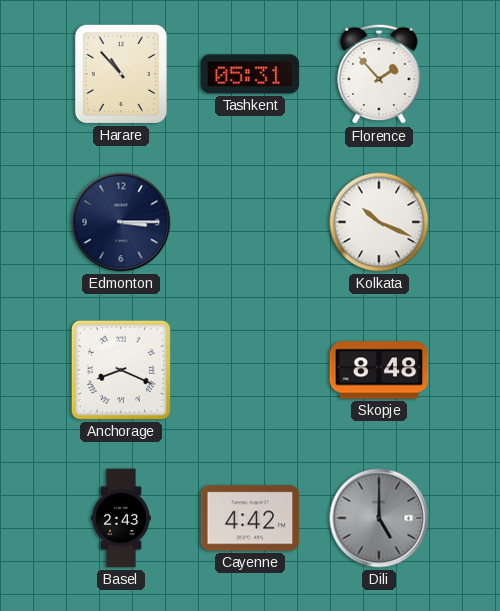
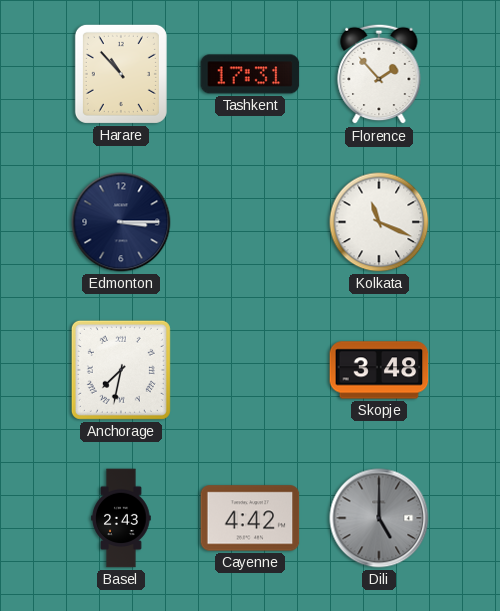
Tashkent: 05:31 -> 17:31
Kolkata: 10:19 -> 11:19
Anchorage: 8:19 -> 7:32
Skopje: 8:48 -> 3:48
